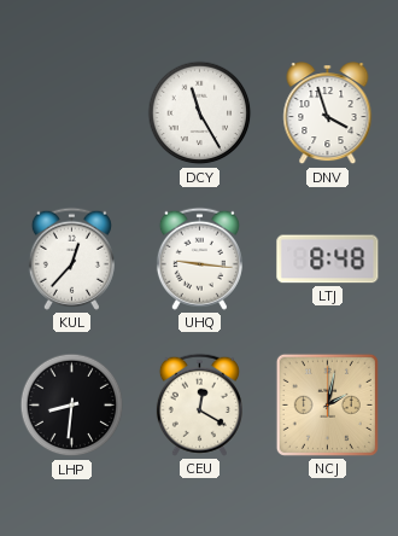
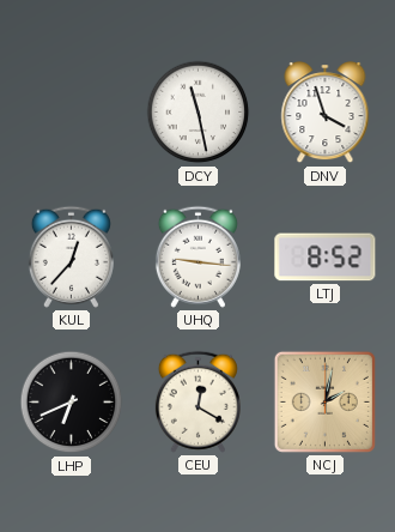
DCY: 11:25 -> 11:28
LTJ: 8:48 -> 8:52
LHP: 8:31 -> 6:41
